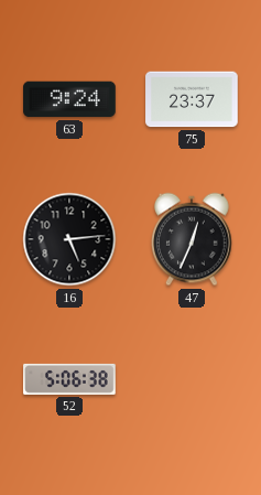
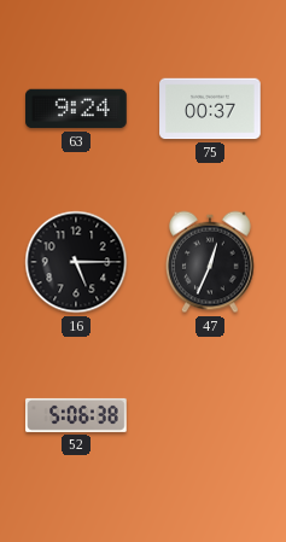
75: 23:37 -> 00:37
16: 5:14 -> 5:15
